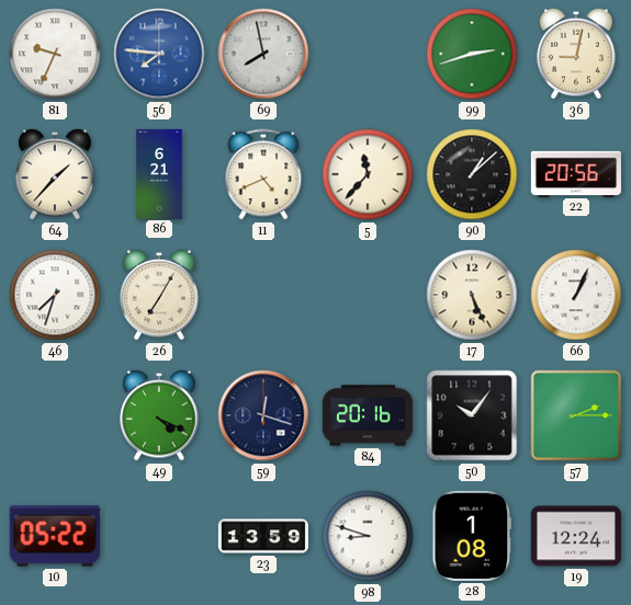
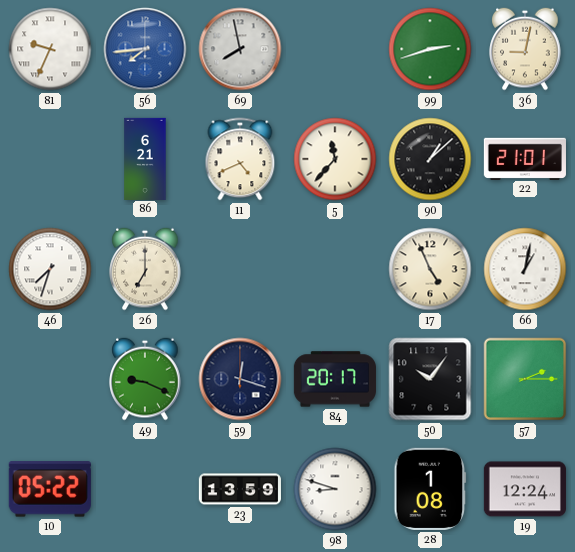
56: 7:46 -> 7:44
64: 1:37 -> none
22: 20:56 -> 21:01
26: 7:05 -> 7:00
17: 5:26 -> 4:56
66: 1:04 -> 1:02
49: 4:19 -> 9:19
84: 20:16 -> 20:17
